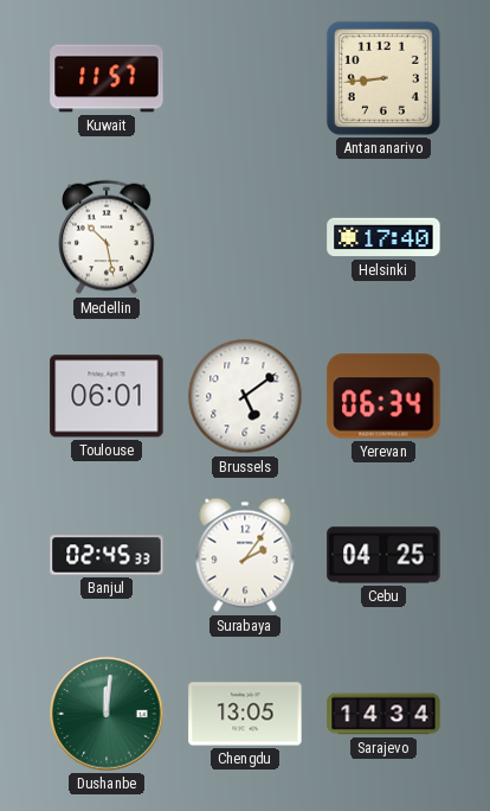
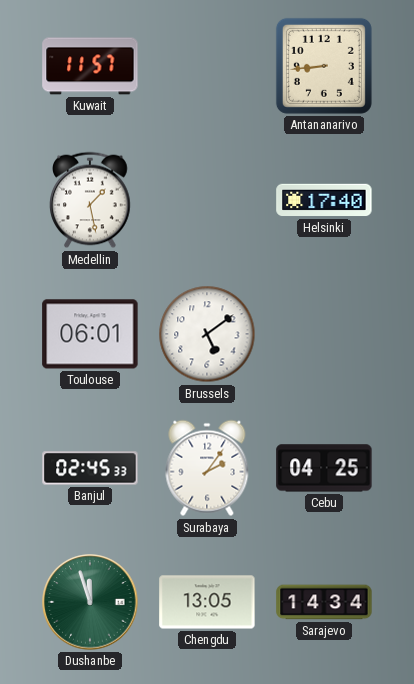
Medellin: 10:28 -> 1:28
Yerevan: 06:34 -> none
Dushanbe: 12:01 -> 11:57
